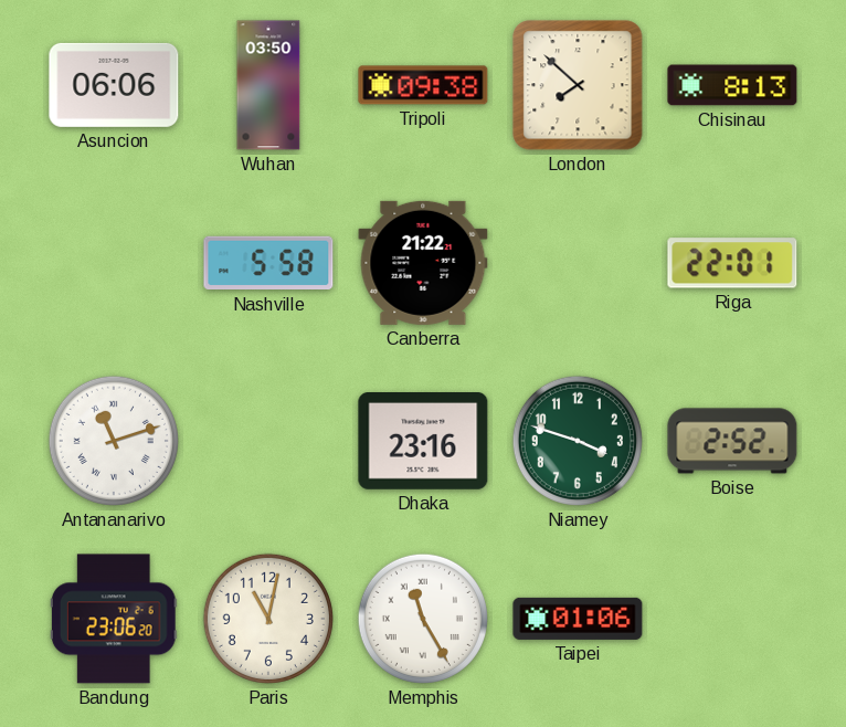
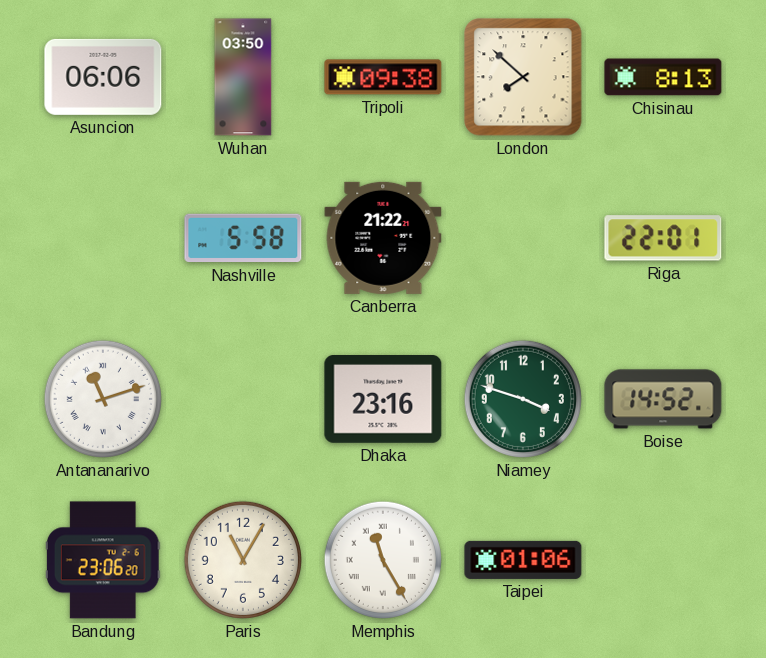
Boise: 2:52 -> 14:52
Paris: 11:02 -> 11:05
